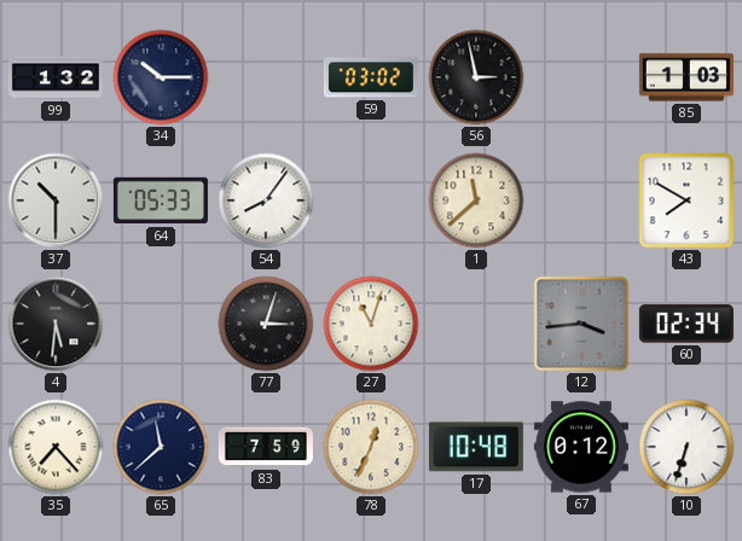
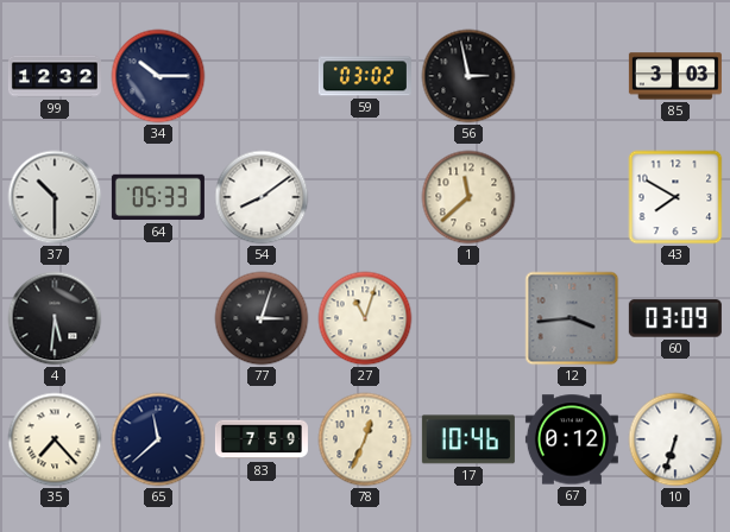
99: 1:32 -> 12:32
85: 1:03 -> 3:03
54: 8:06 -> 8:09
60: 02:34 -> 03:09
17: 10:48 -> 10:46
